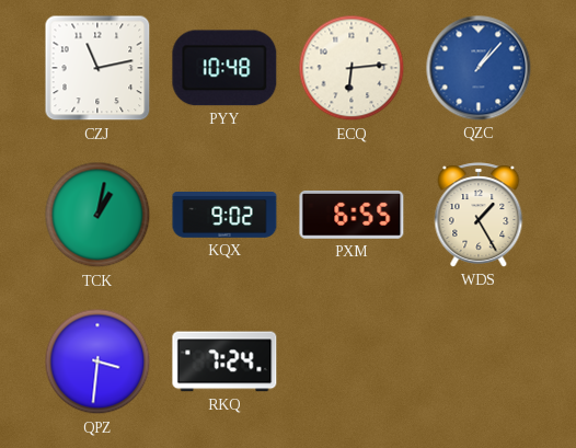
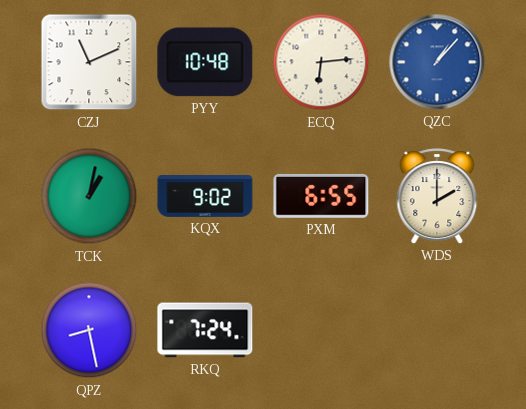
CZJ: 11:13 -> 11:11
WDS: 1:25 -> 2:00
QPZ: 3:31 -> 8:28
